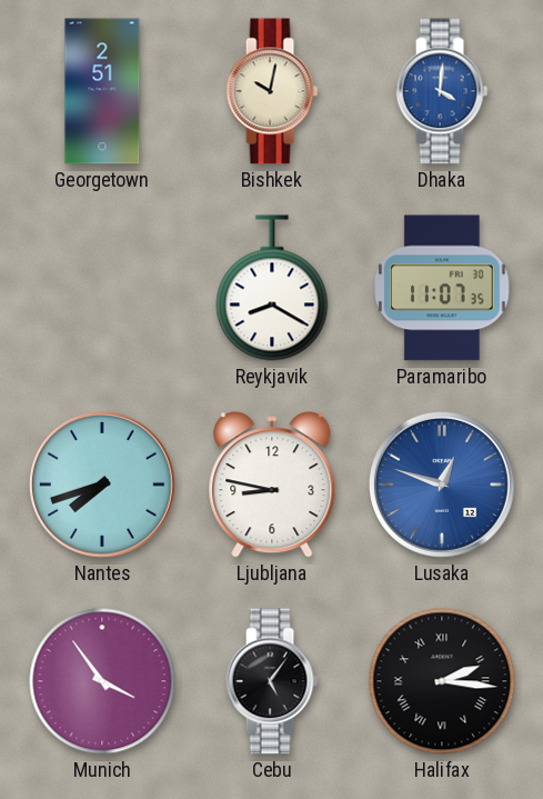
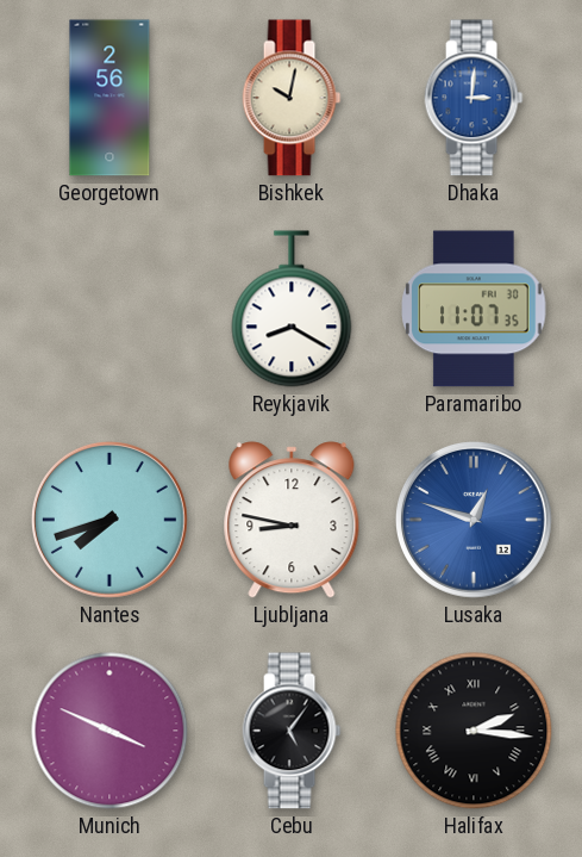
Georgetown: 2:51 -> 2:56
Dhaka: 4:01 -> 3:01
Munich: 3:54 -> 3:49
